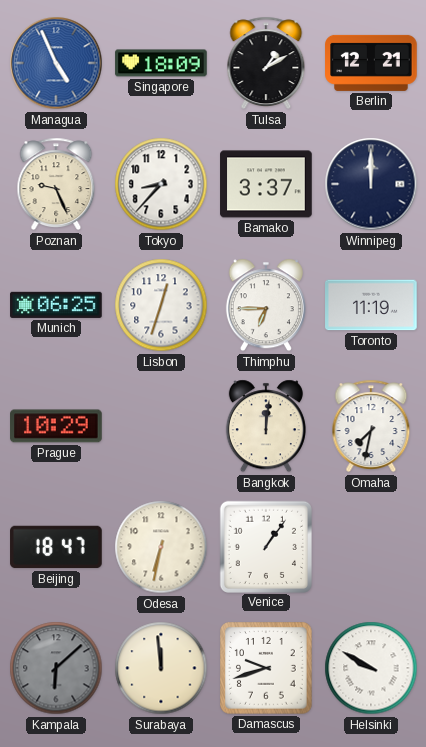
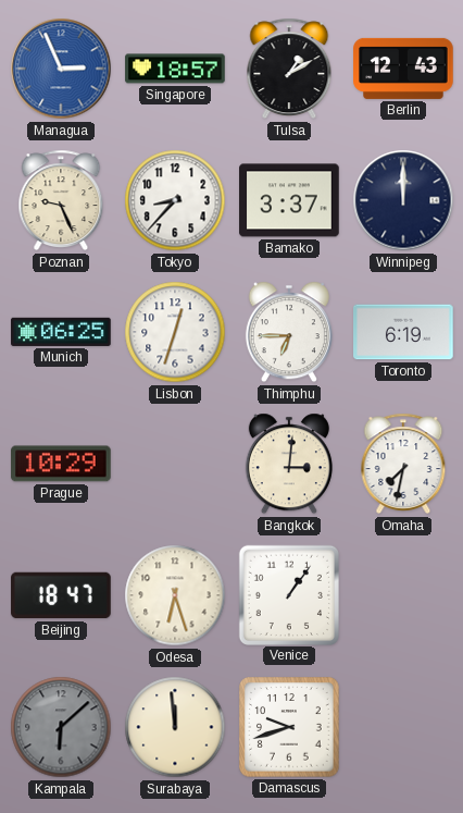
Managua: 4:56 -> 2:56
Singapore: 18:09 -> 18:57
Berlin: 12:21 -> 12:43
Toronto: 11:19 -> 6:19
Bangkok: 12:01 -> 3:01
Odesa: 6:32 -> 6:27
Helsinki: 9:50 -> none
